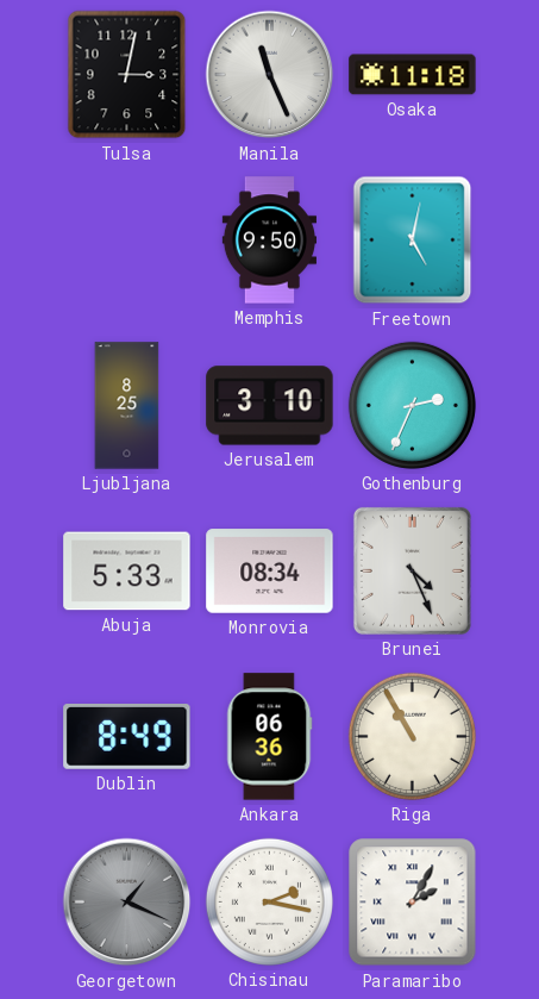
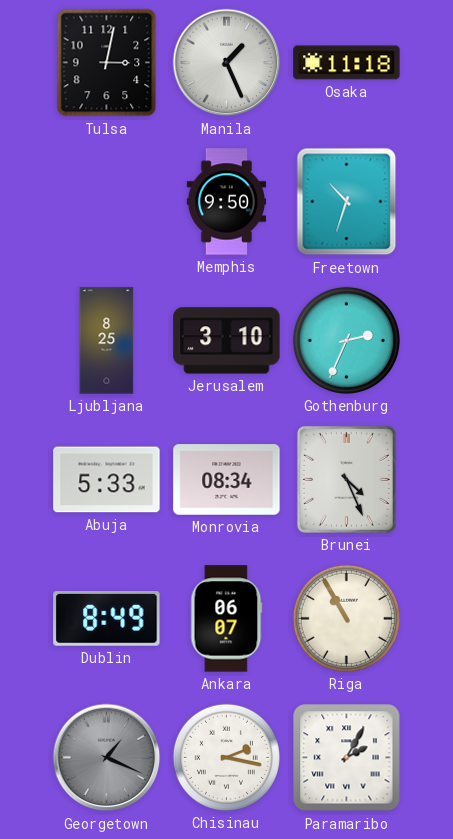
Manila: 11:26 -> 1:26
Freetown: 5:02 -> 10:33
Ankara: 06:36 -> 06:07
